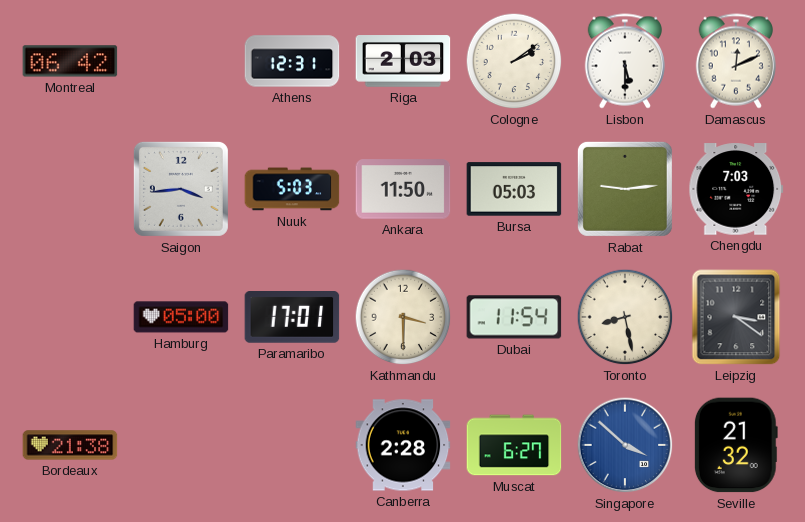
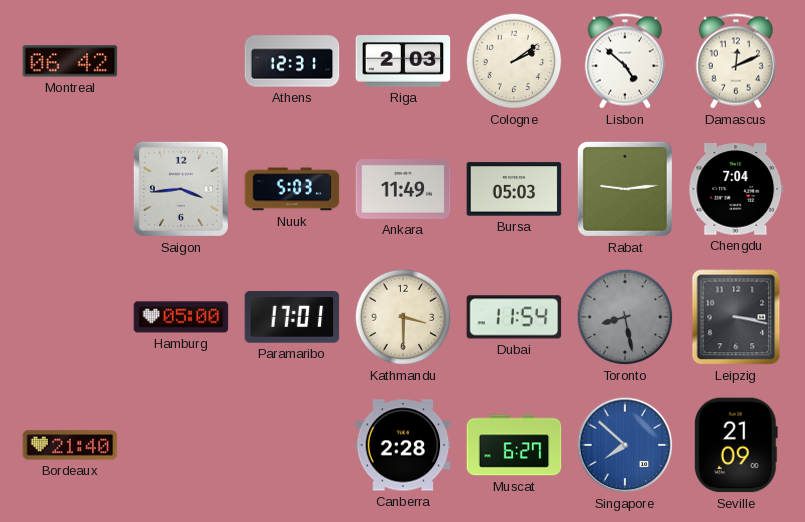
Lisbon: 5:30 -> 4:52
Ankara: 11:50 -> 11:49
Chengdu: 7:03 -> 7:04
Toronto dial: cream -> grey
Leipzig: 3:21 -> 3:17
Bordeaux: 21:38 -> 21:40
Singapore: 3:52 -> 7:52
Seville: 21:32 -> 21:09
